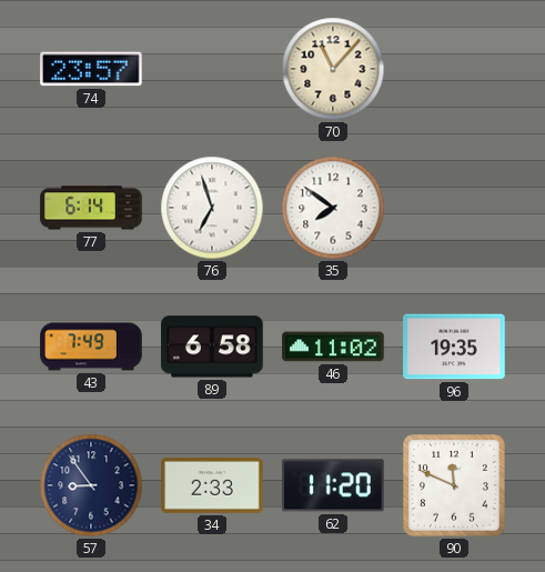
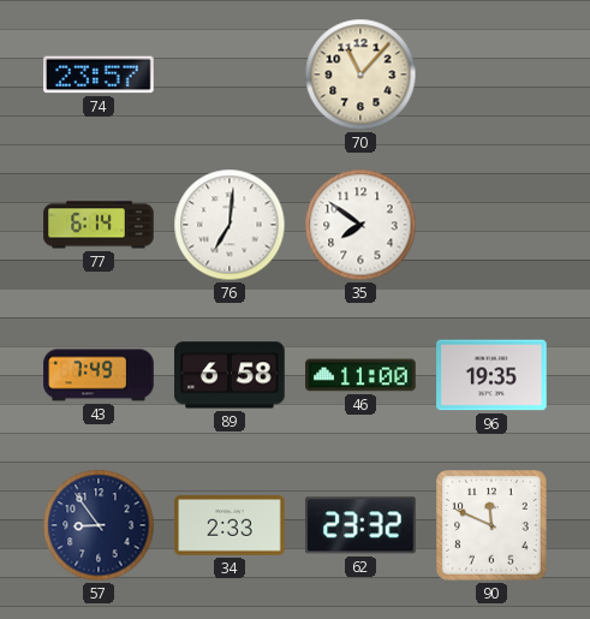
76: 6:57 -> 7:01
46: 11:02 -> 11:00
62: 11:20 -> 23:32
